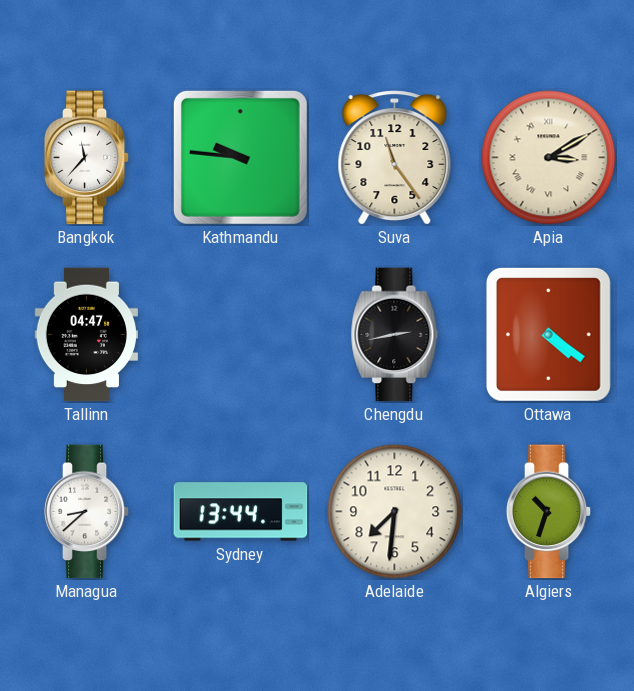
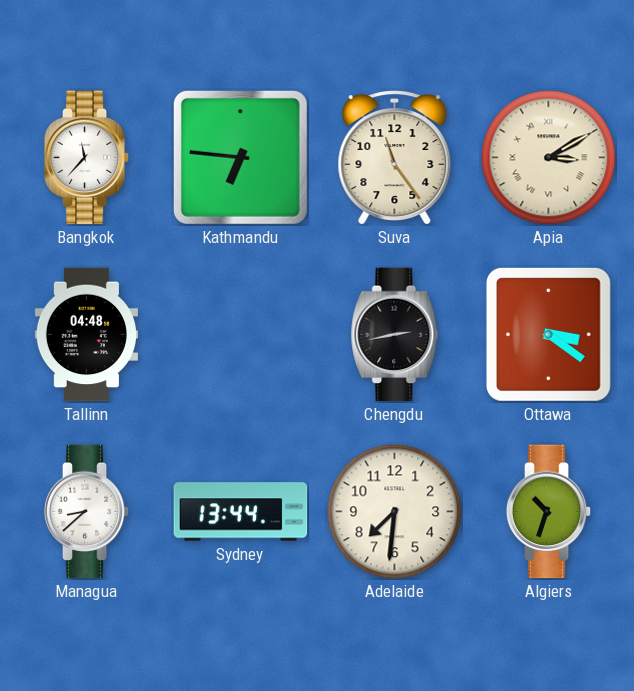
Kathmandu: 9:46 -> 6:46
Tallinn: 04:47 -> 04:48
Ottawa: 4:21 -> 3:21
